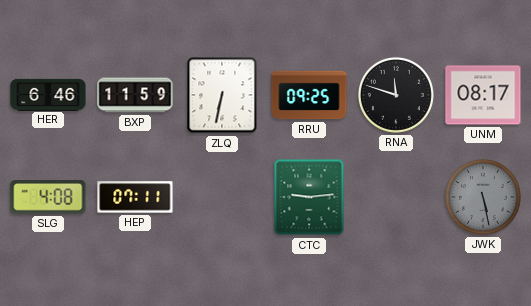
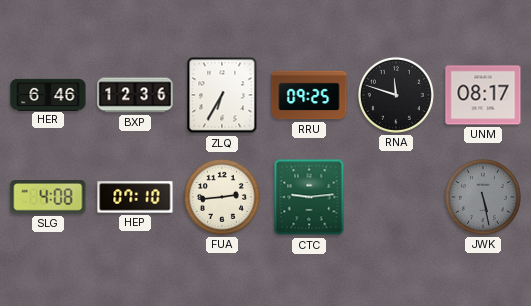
BXP: 11:59 -> 12:36
ZLQ: 6:32 -> 6:35
HEP: 07:11 -> 07:10
FUA: none -> 2:44
